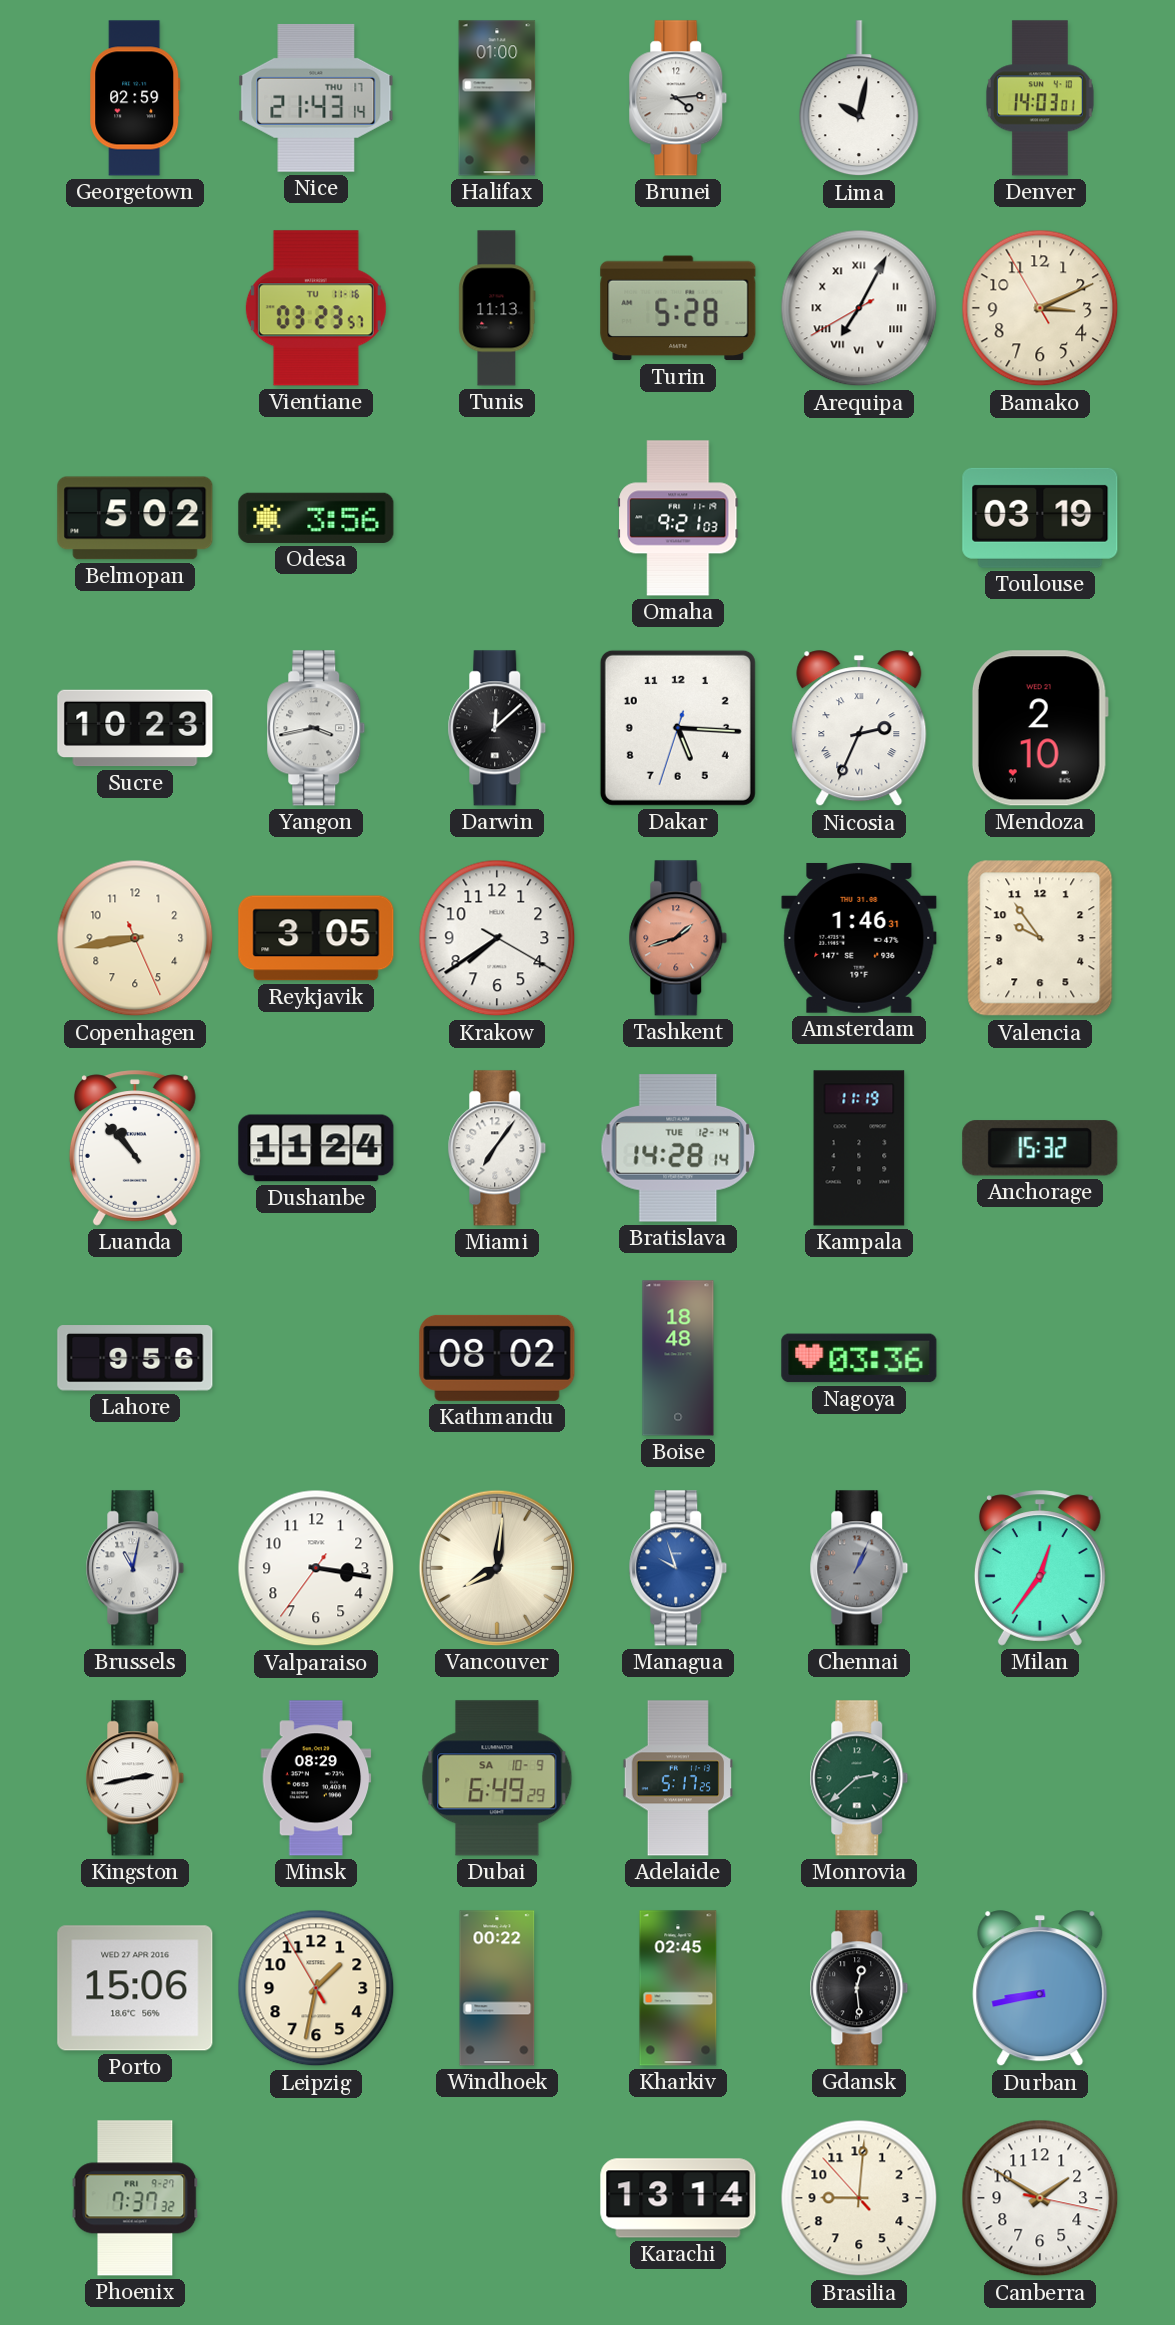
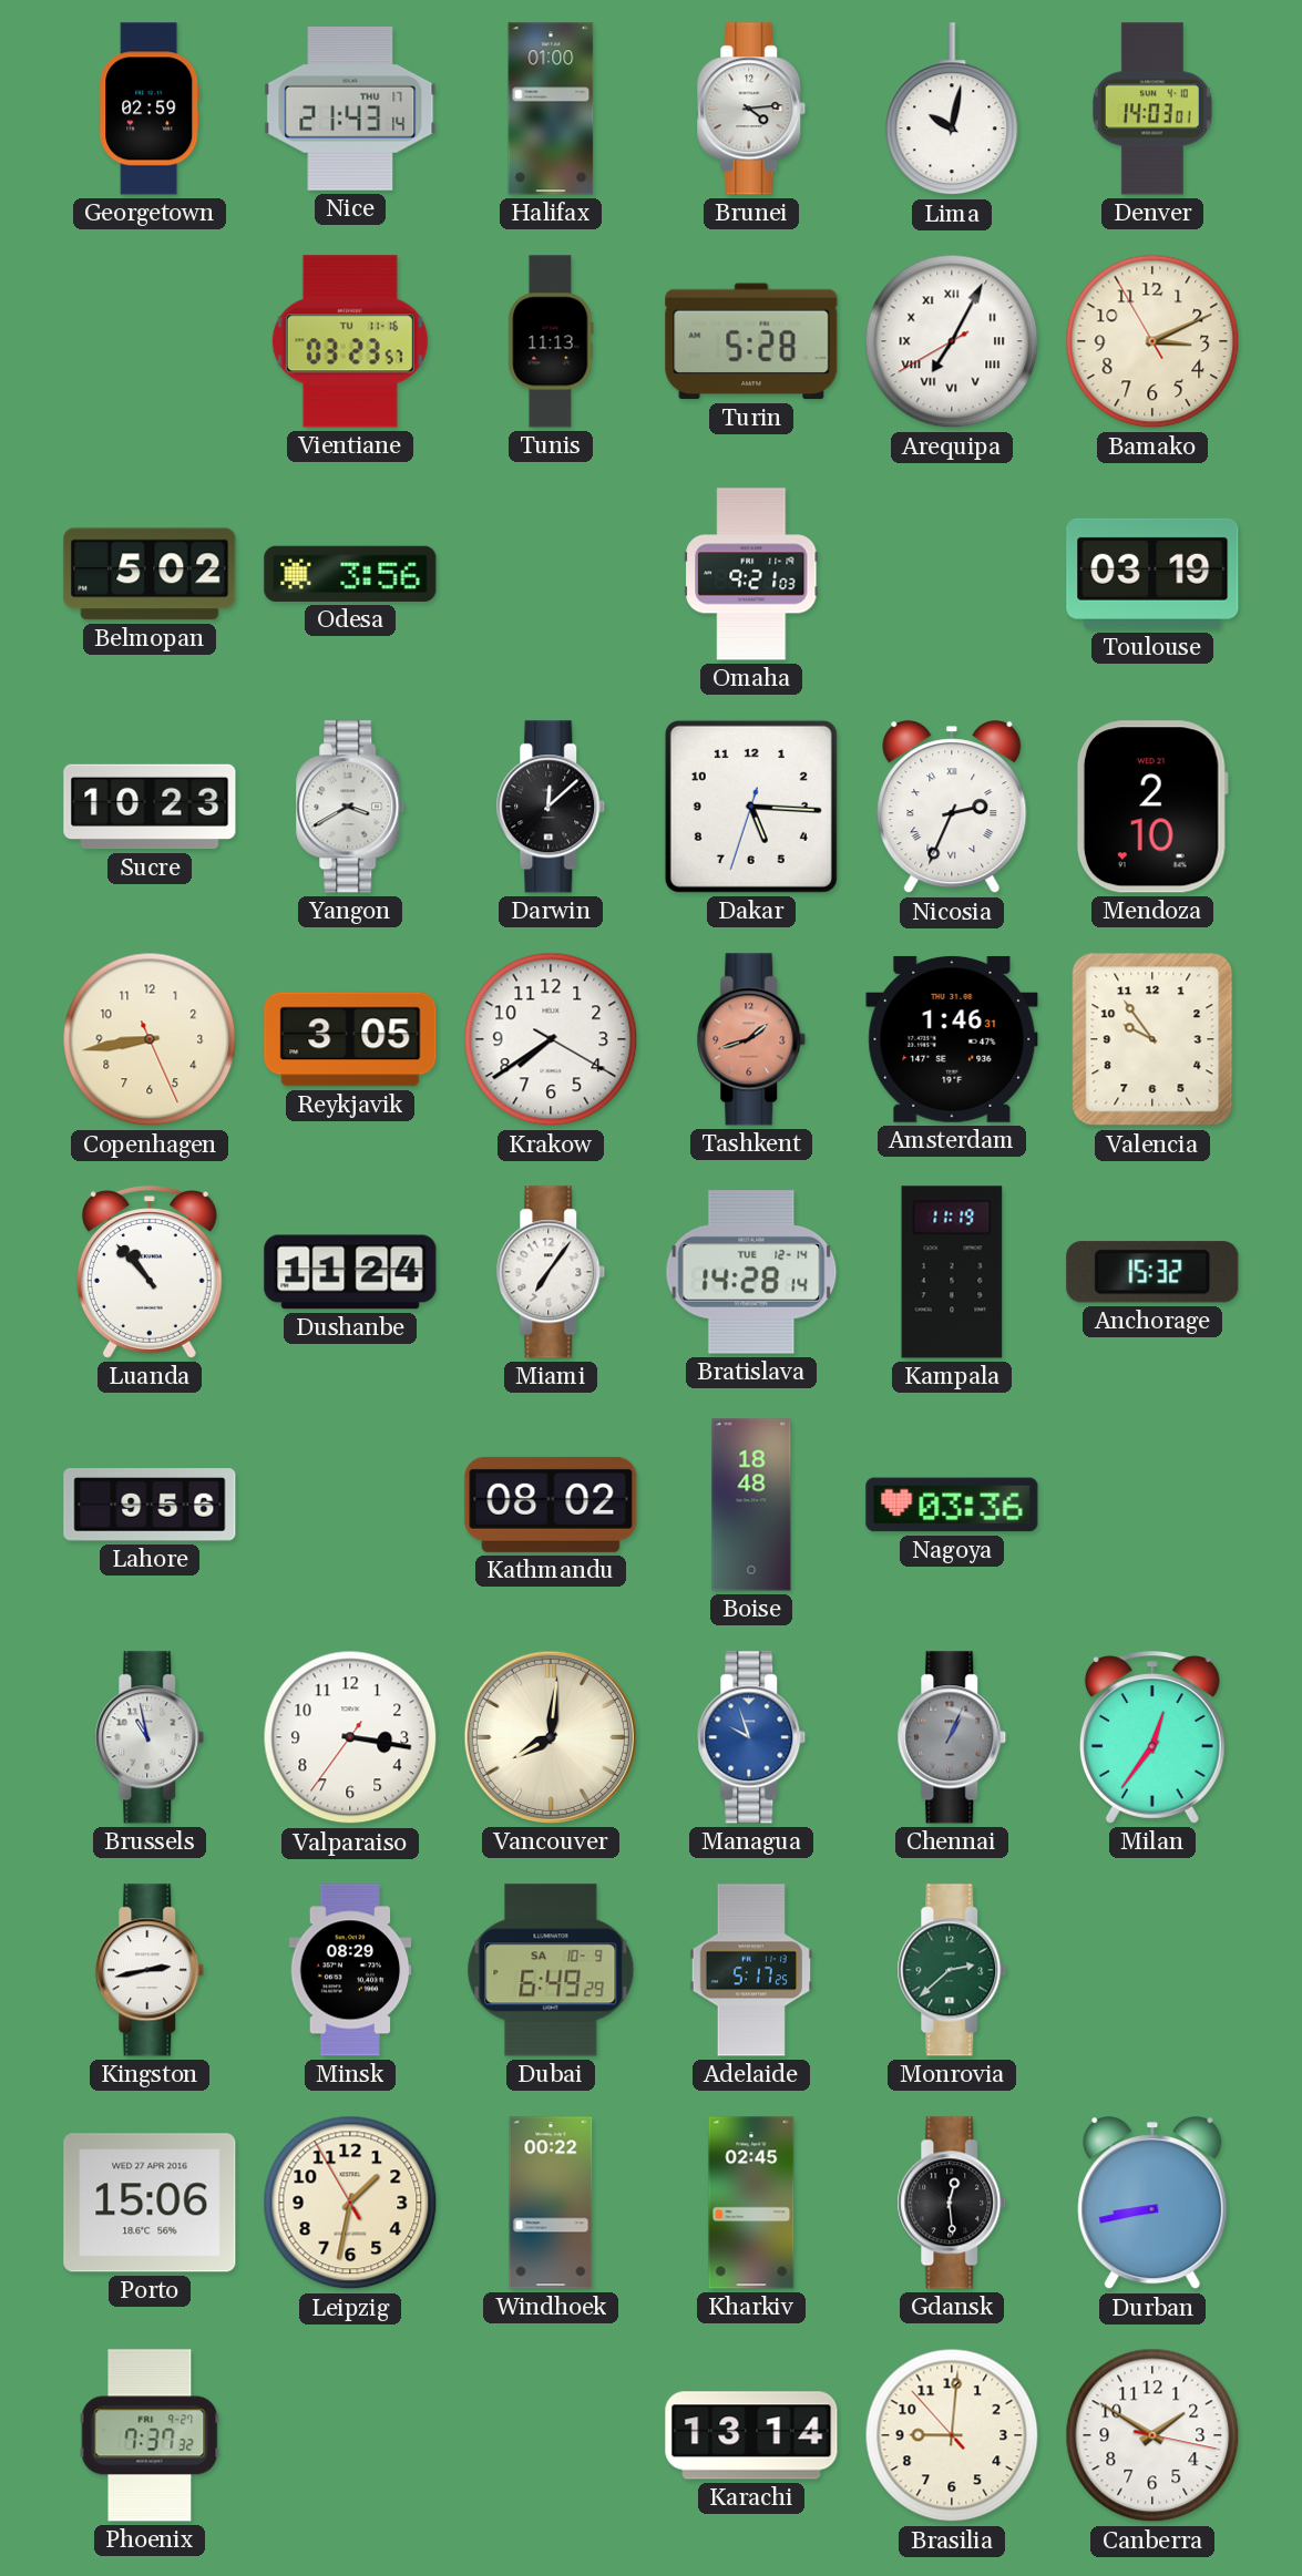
Yangon: 3:43 -> 3:40
Brussels: 11:02 -> 10:58
